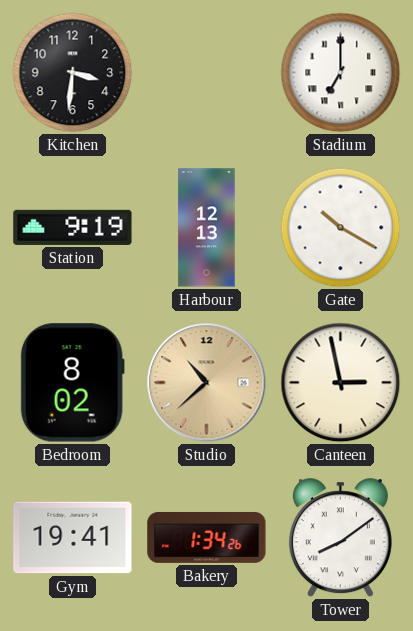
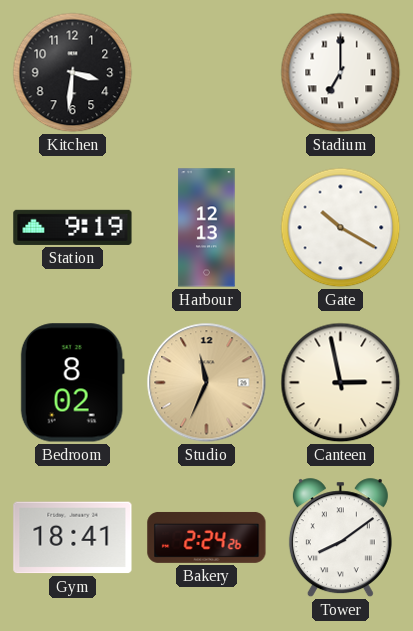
Studio: 10:38 -> 11:34
Gym: 19:41 -> 18:41
Bakery: 1:34 -> 2:24
